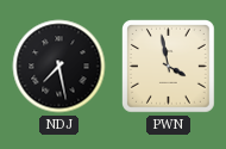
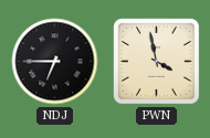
NDJ: 7:28 -> 6:45
